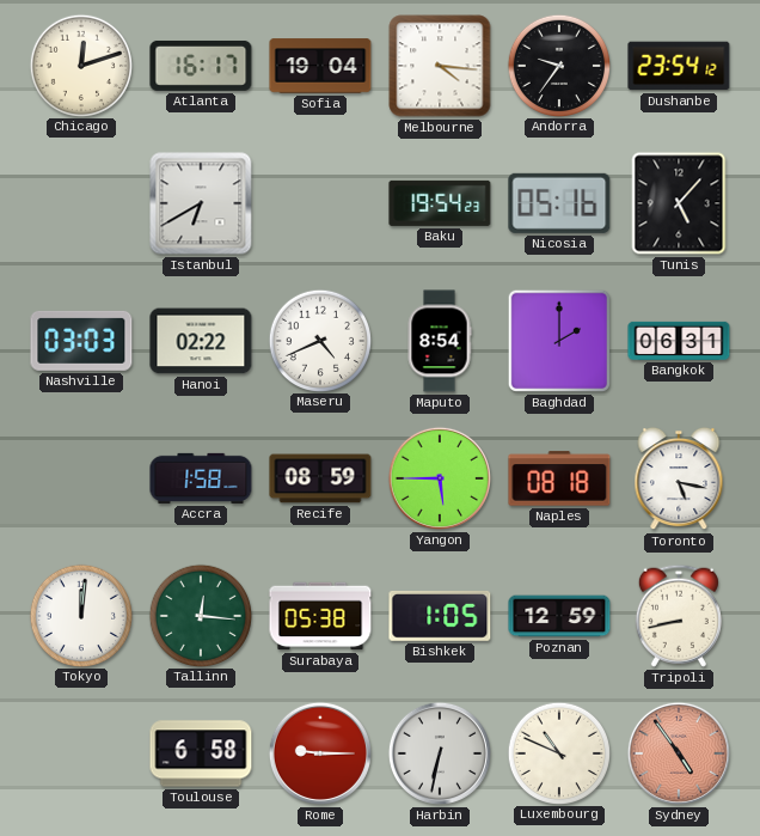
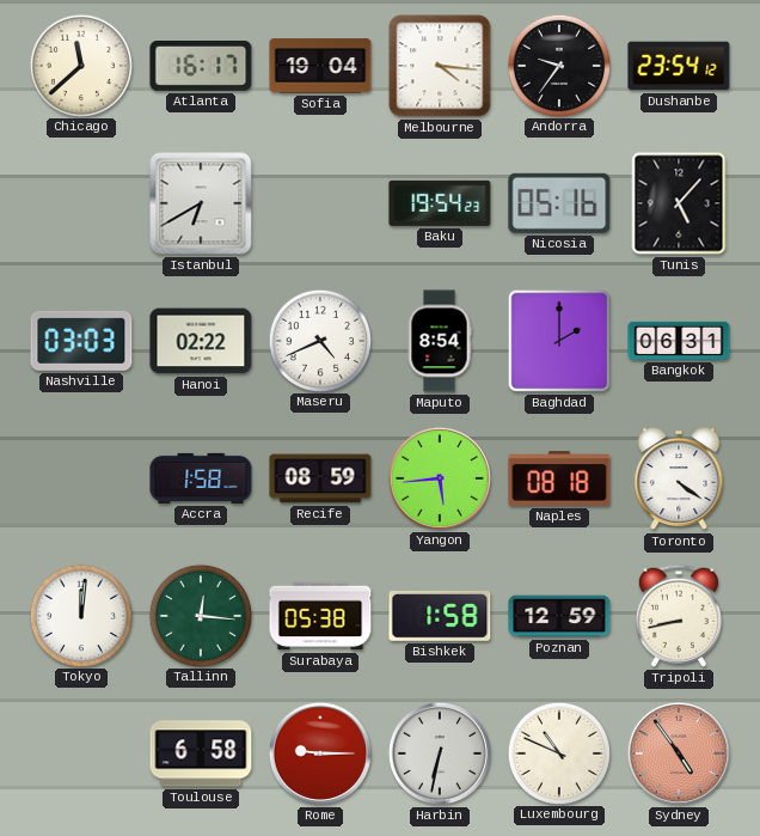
Chicago: 12:12 -> 11:38
Yangon: 5:45 -> 5:44
Toronto: 5:17 -> 4:21
Bishkek: 1:05 -> 1:58
